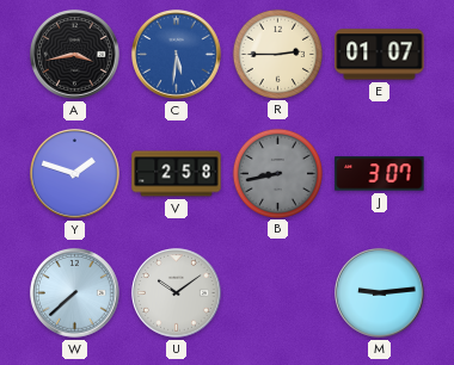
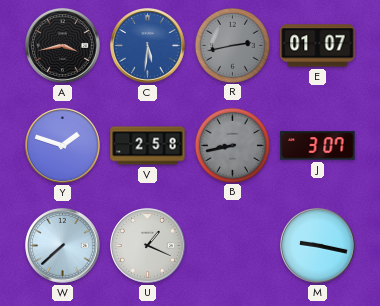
R: 2:45 -> 2:43
R dial: cream -> grey
U: 10:09 -> 1:19
M: 9:14 -> 9:17
